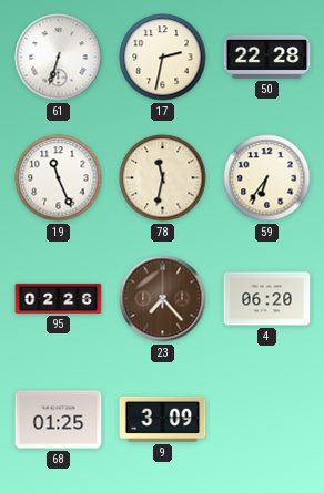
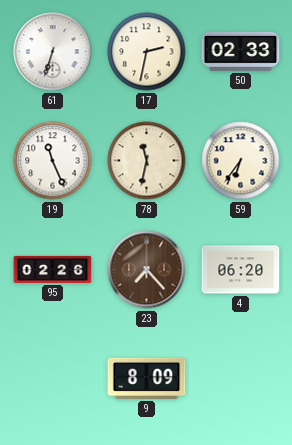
50: 22:28 -> 02:33
68: 01:25 -> none
9: 3:09 -> 8:09
